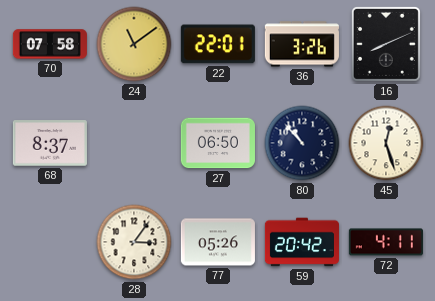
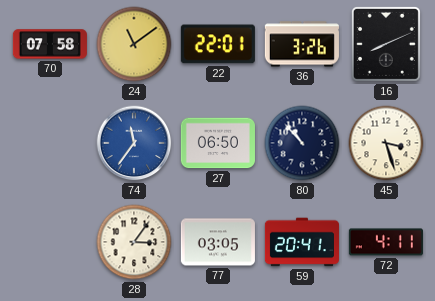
68: 8:37 -> none
74: none -> 11:36
45: 12:27 -> 3:27
77: 05:26 -> 03:05
59: 20:42 -> 20:41
